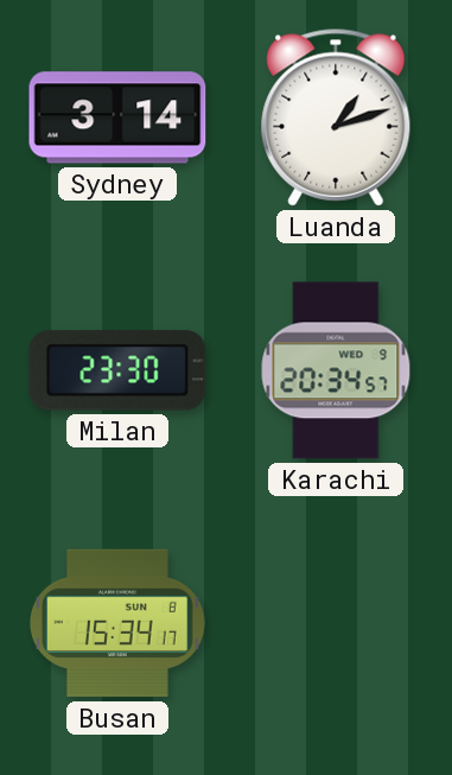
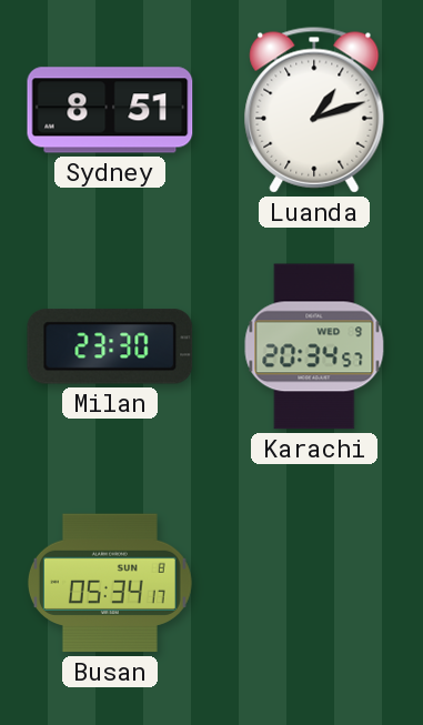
Sydney: 3:14 -> 8:51
Busan: 15:34 -> 05:34
